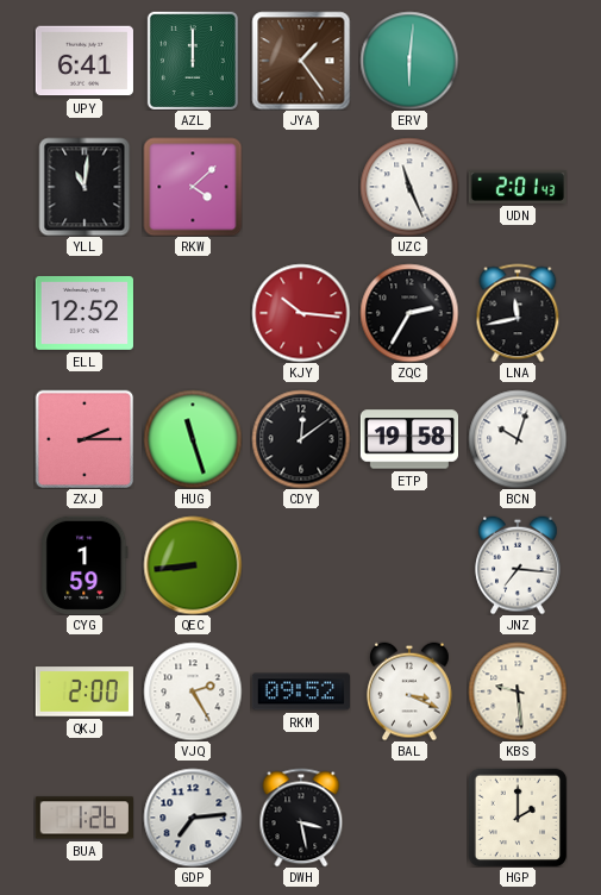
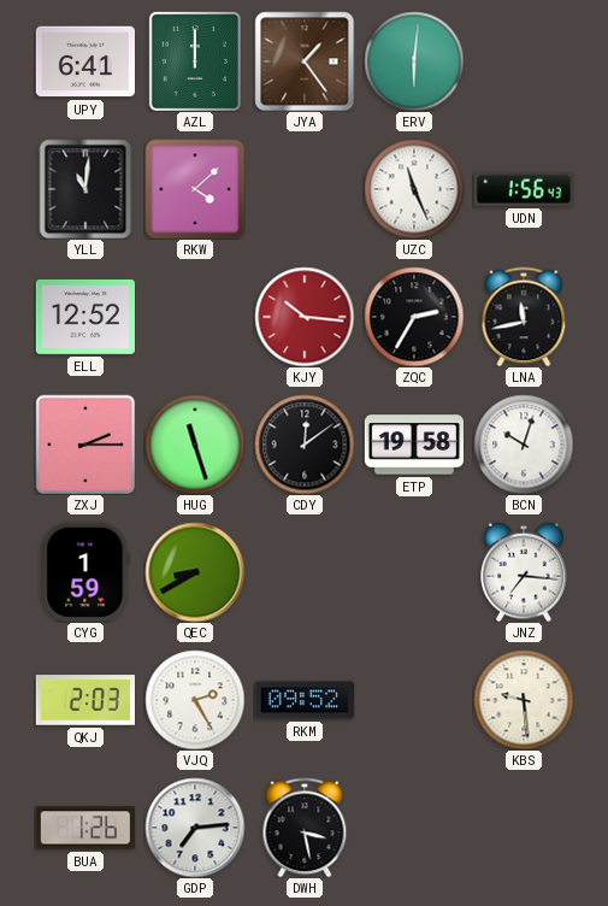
UDN: 2:01 -> 1:56
QEC: 8:44 -> 8:40
QKJ: 2:00 -> 2:03
BAL: 3:19 -> none
HGP: 2:00 -> none
